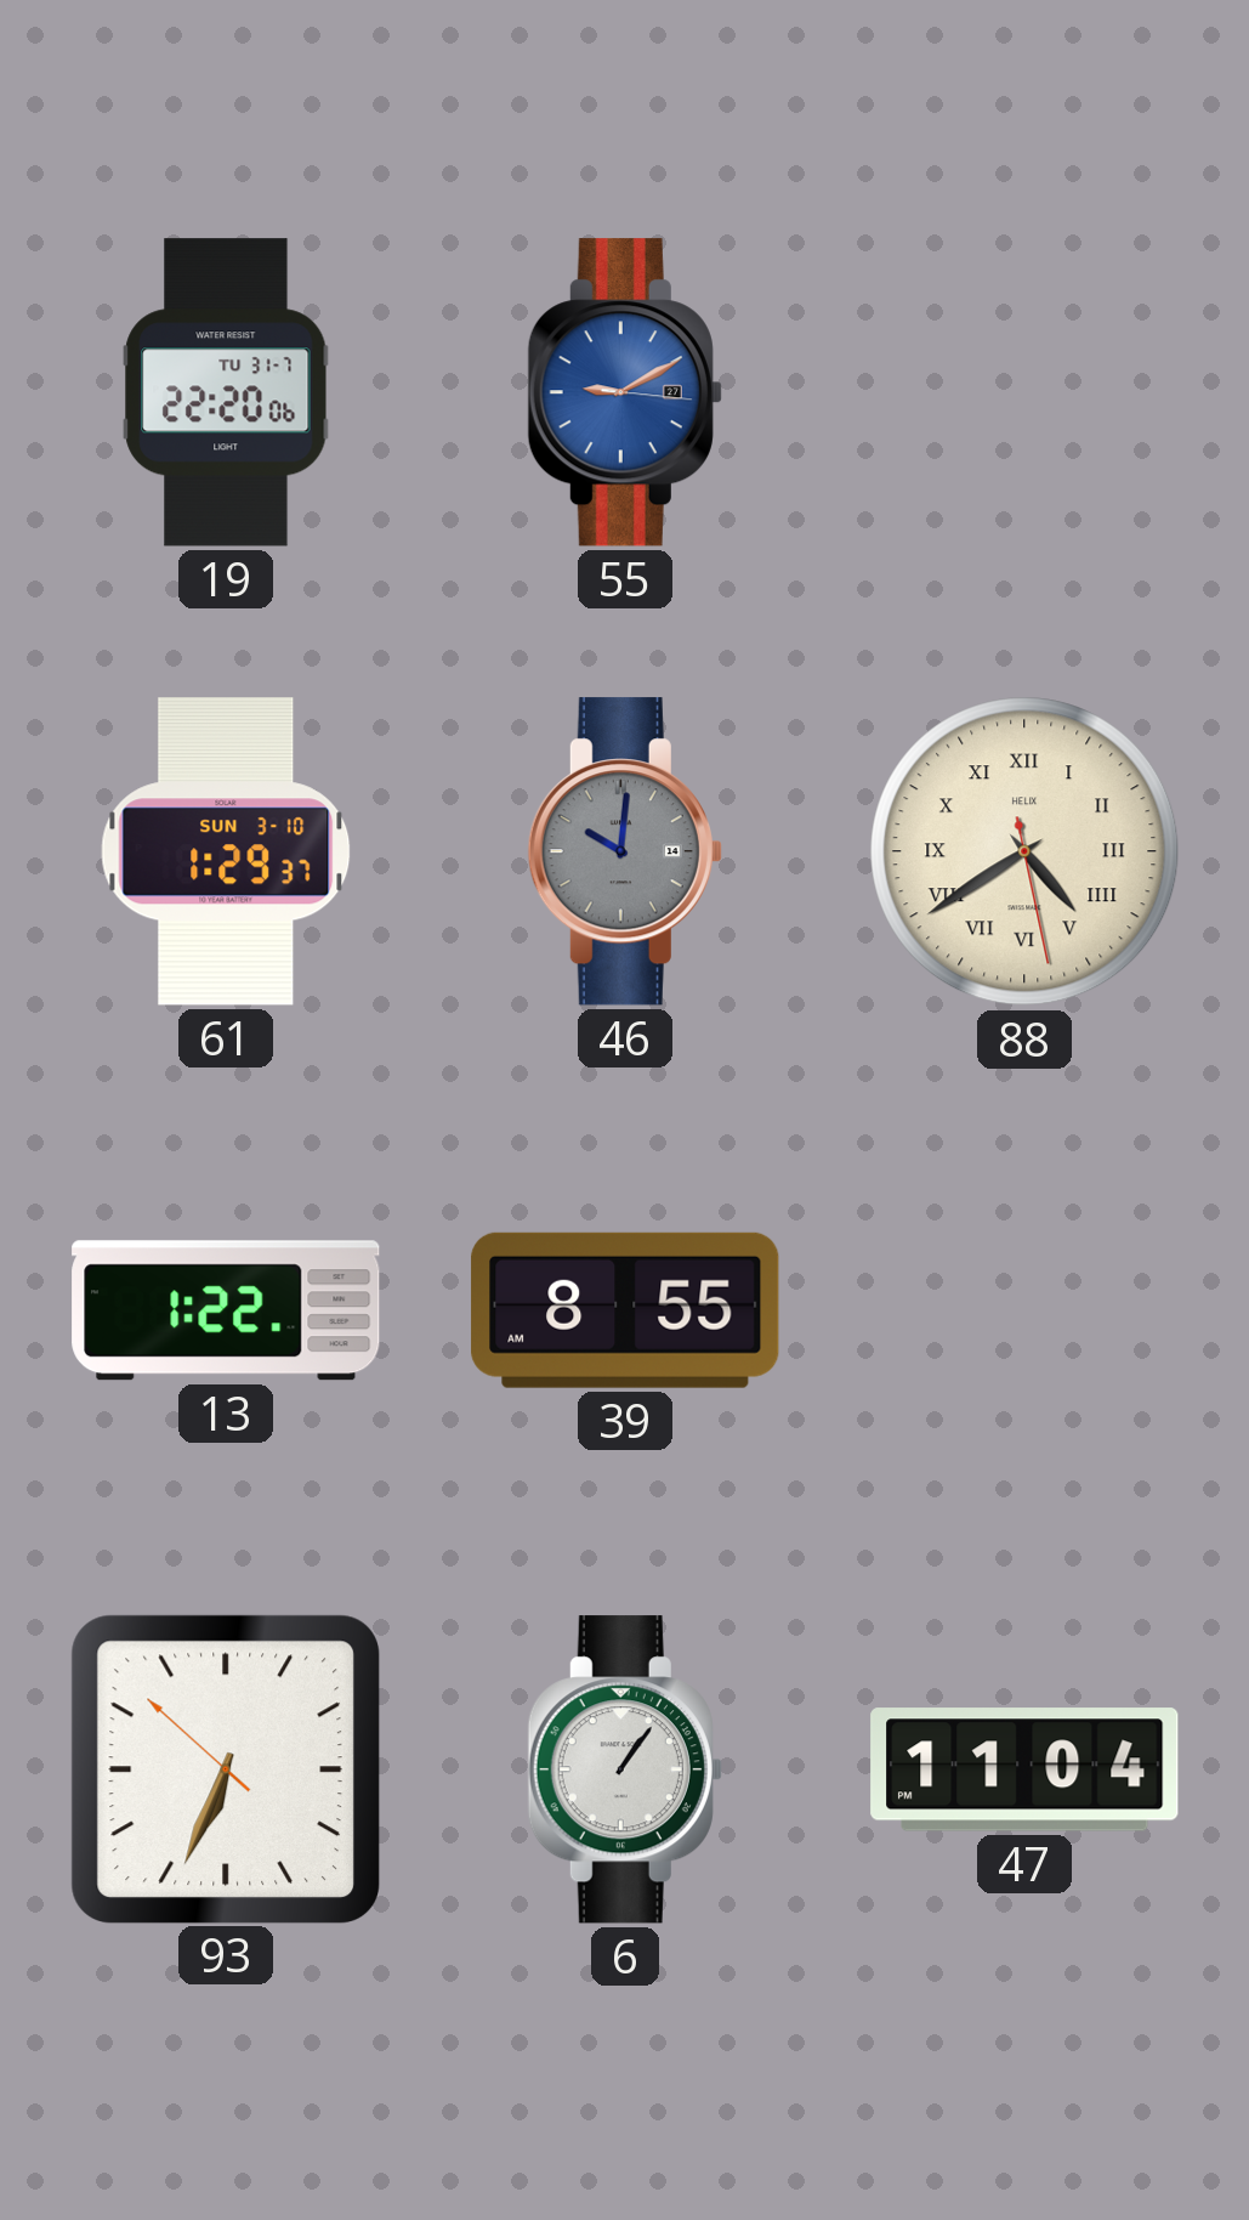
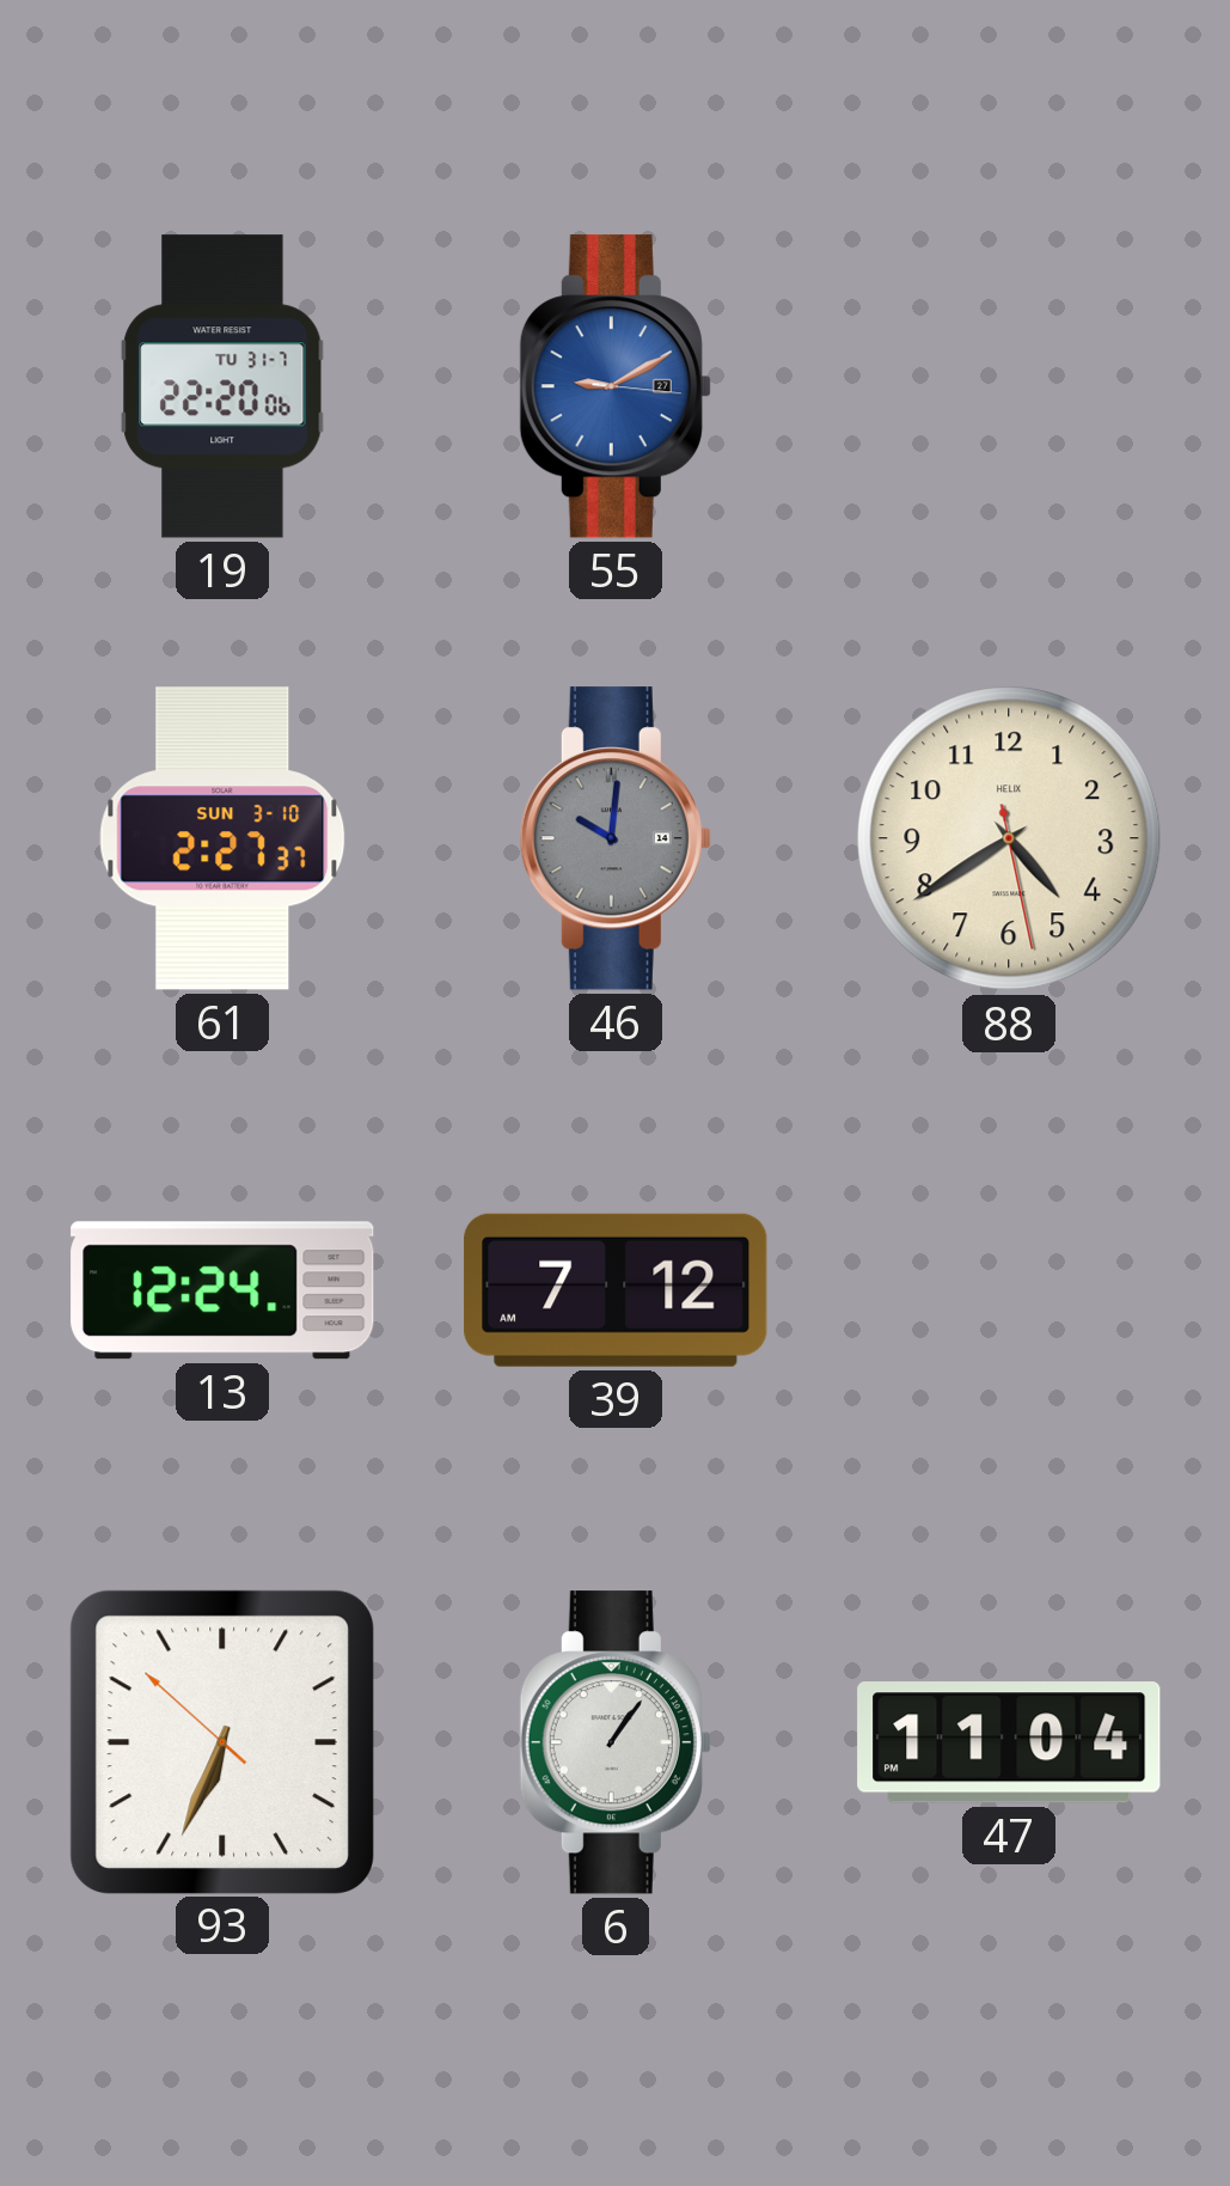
61: 1:29 -> 2:27
88 numerals: Roman -> Arabic
13: 1:22 -> 12:24
39: 8:55 -> 7:12
